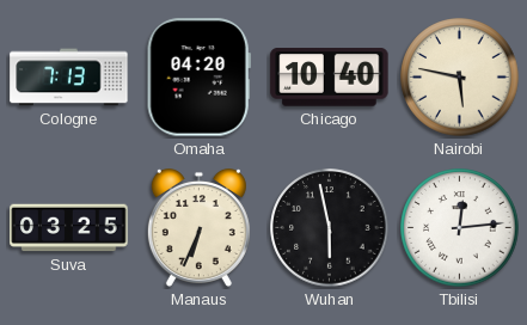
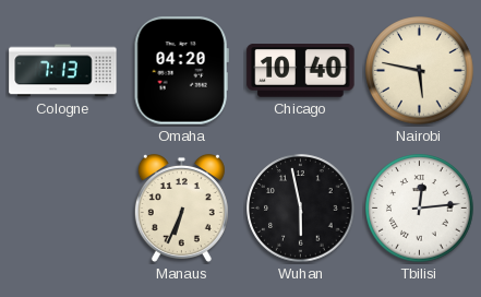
Suva: 03:25 -> none
